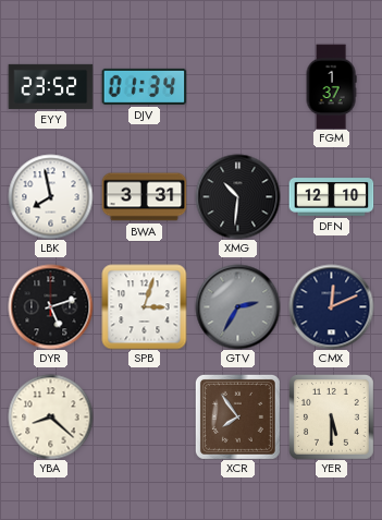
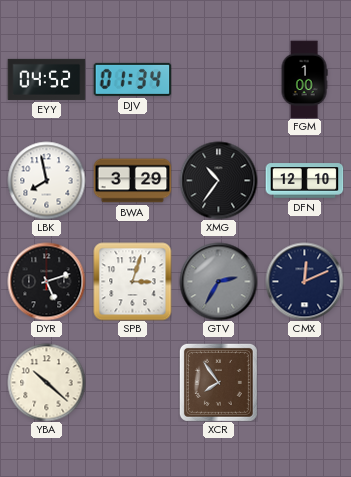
EYY: 23:52 -> 04:52
FGM: 1:37 -> 1:00
BWA: 3:31 -> 3:29
XMG: 10:31 -> 10:36
YBA: 8:22 -> 10:22
YER: 5:30 -> none
